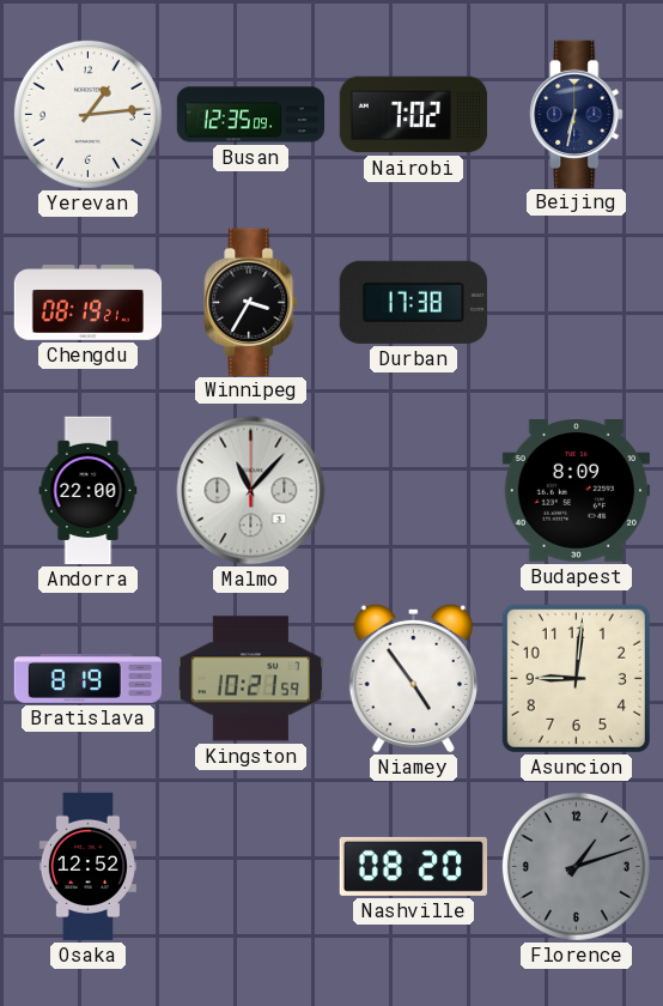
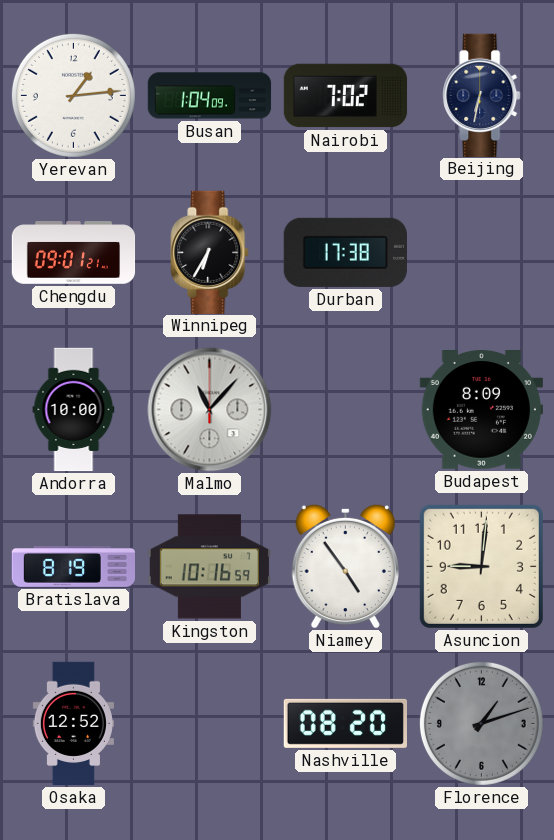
Busan: 12:35 -> 1:04
Chengdu: 08:19 -> 09:01
Winnipeg: 3:35 -> 6:35
Andorra: 22:00 -> 10:00
Kingston: 10:21 -> 10:16
